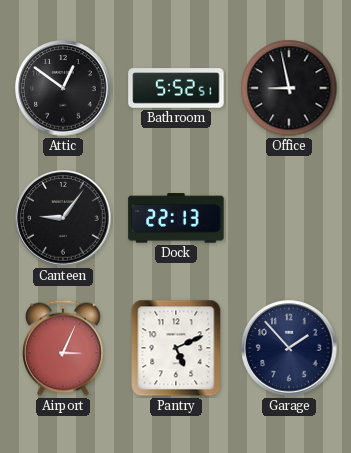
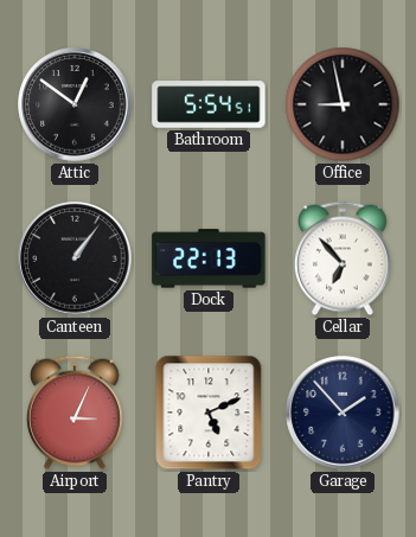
Bathroom: 5:52 -> 5:54
Canteen: 9:06 -> 1:06
Cellar: none -> 6:53
